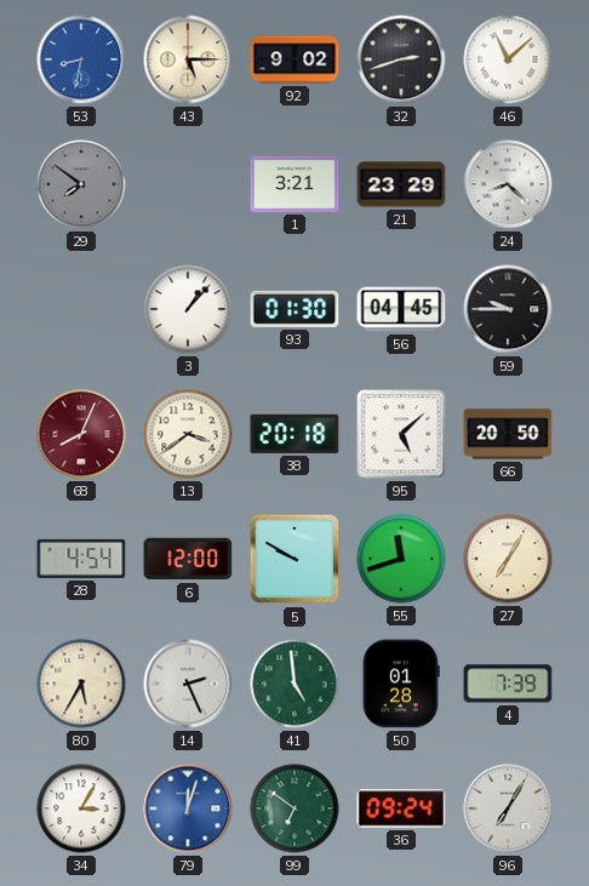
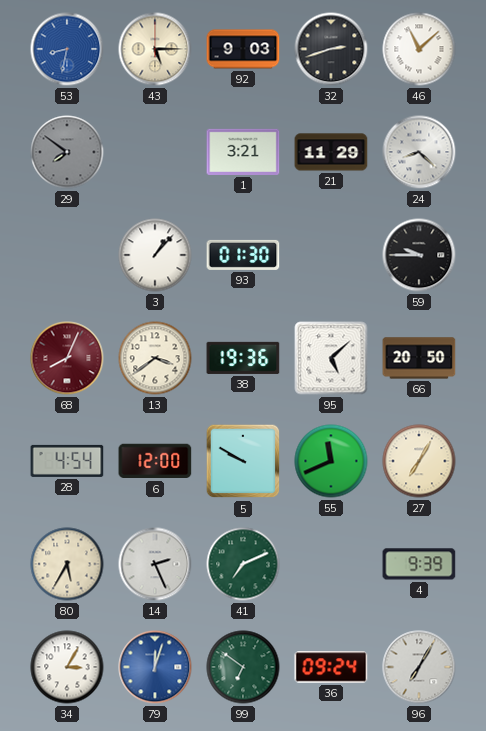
92: 9:02 -> 9:03
21: 23:29 -> 11:29
56: 04:45 -> none
38: 20:18 -> 19:36
55: 11:42 -> 11:41
41: 4:59 -> 7:11
50: 01:28 -> none
4: 7:39 -> 9:39
